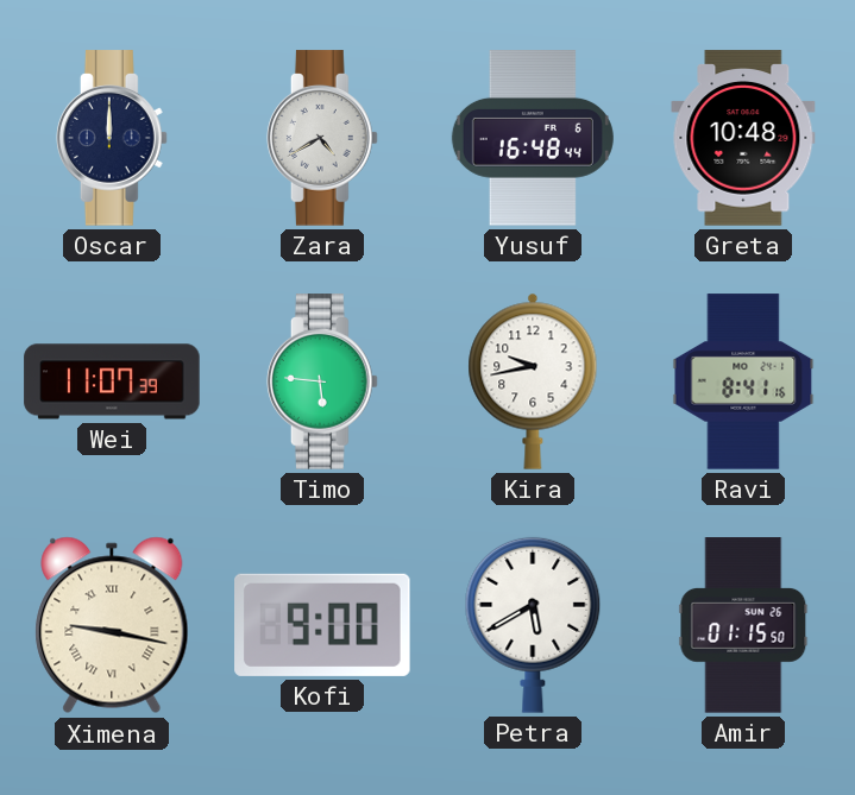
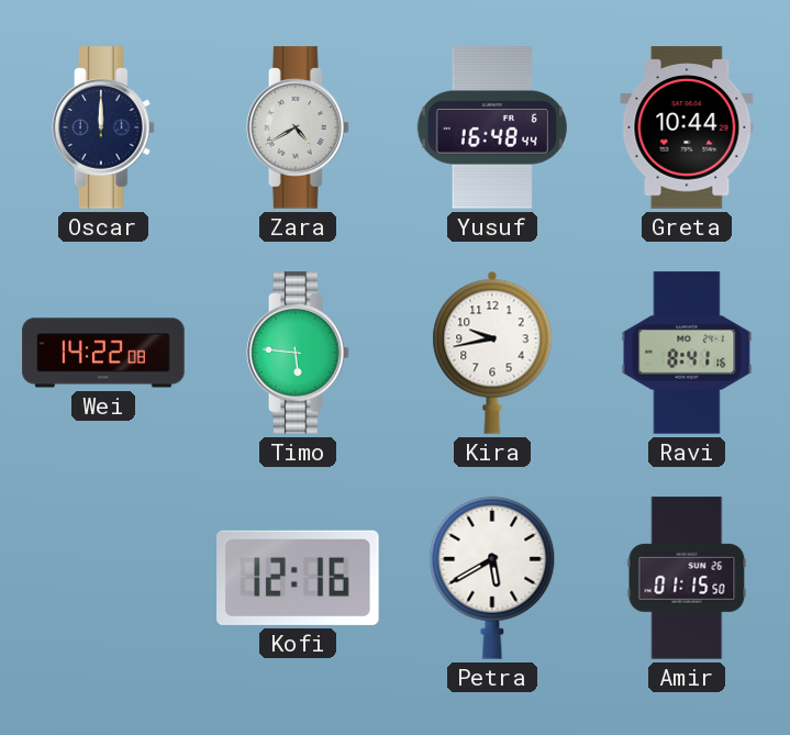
Greta: 10:48 -> 10:44
Wei: 11:07 -> 14:22
Ximena: 9:17 -> none
Kofi: 9:00 -> 12:16
